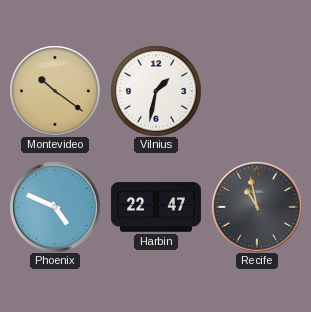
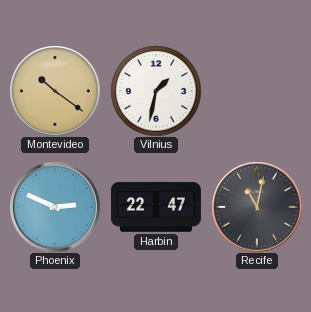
Phoenix: 4:49 -> 2:49
Recife: 10:58 -> 11:02
